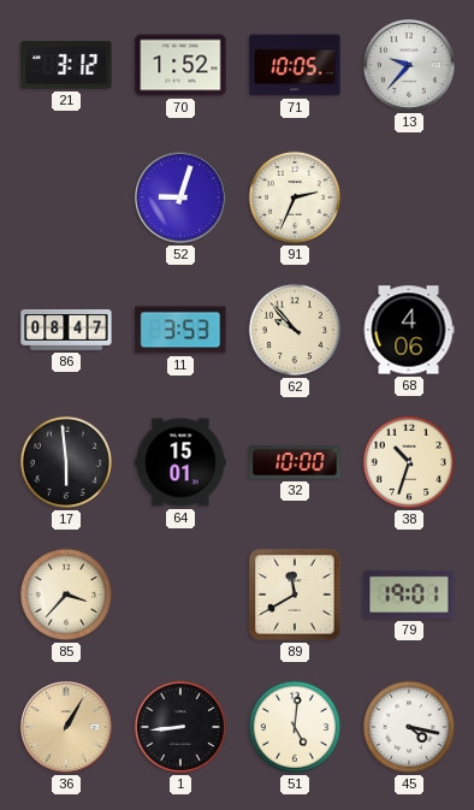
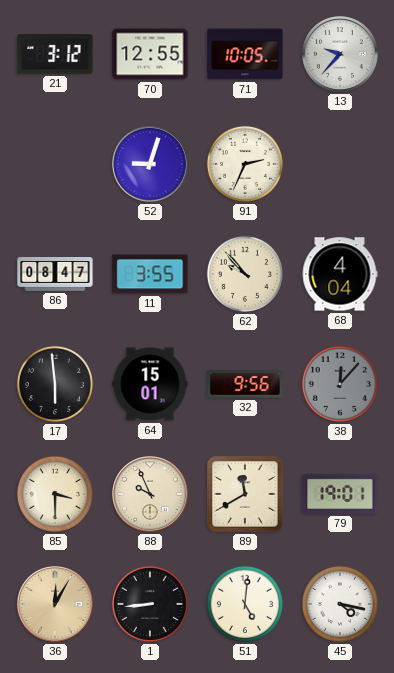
70: 1:52 -> 12:55
11: 3:53 -> 3:55
68: 4:06 -> 4:04
32: 10:00 -> 9:56
38: 10:33 -> 12:07
38 dial: cream -> grey
85: 3:37 -> 3:30
88: none -> 9:56
36: 1:05 -> 12:05
